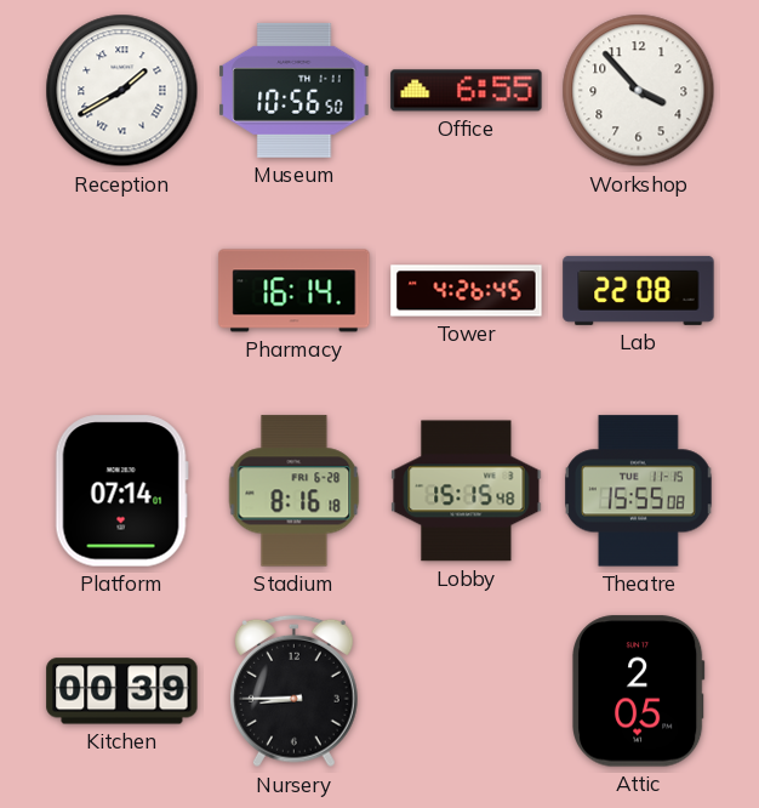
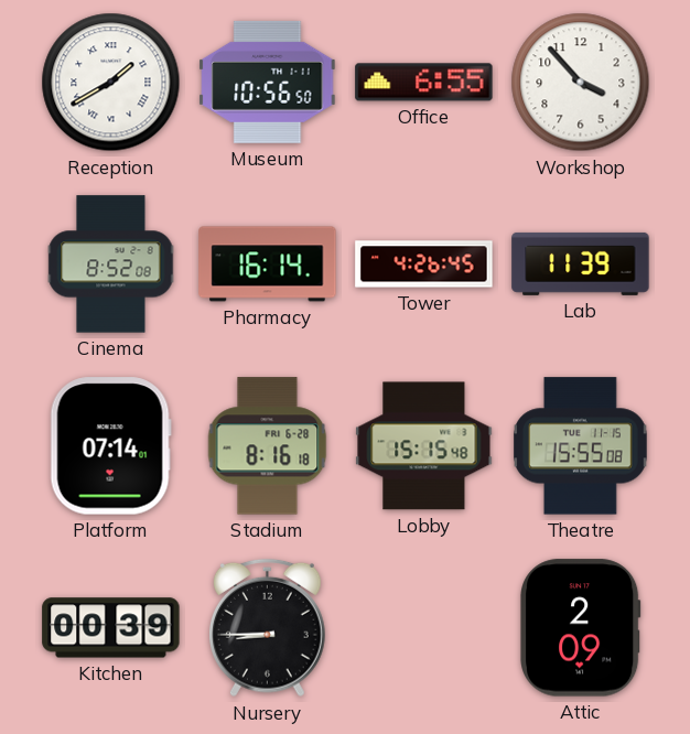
Cinema: none -> 8:52
Lab: 22:08 -> 11:39
Attic: 2:05 -> 2:09
